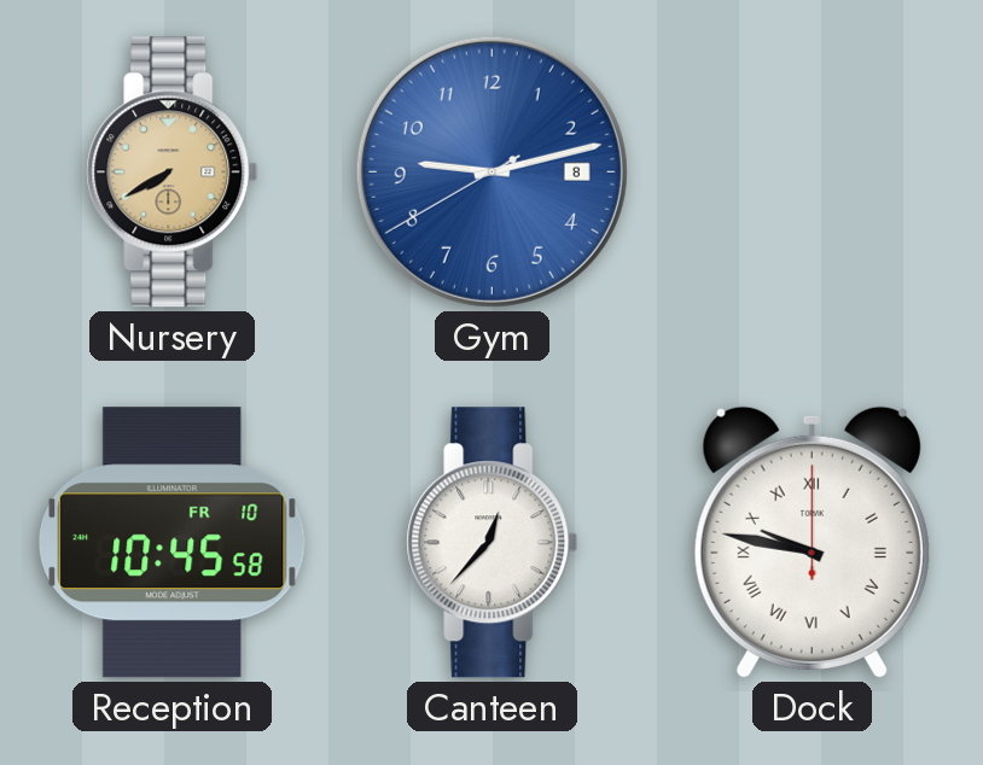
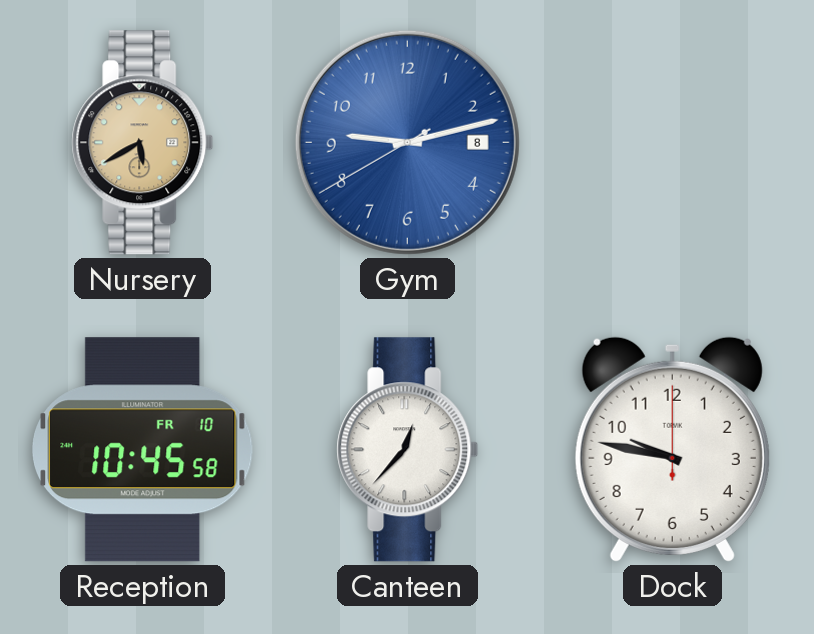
Nursery: 7:40 -> 5:40
Dock numerals: Roman -> Arabic
